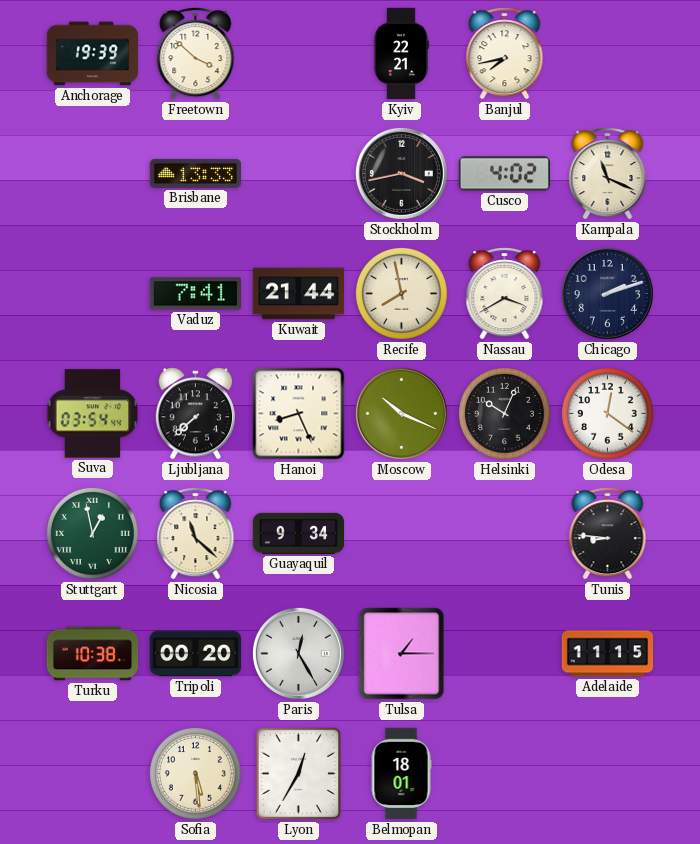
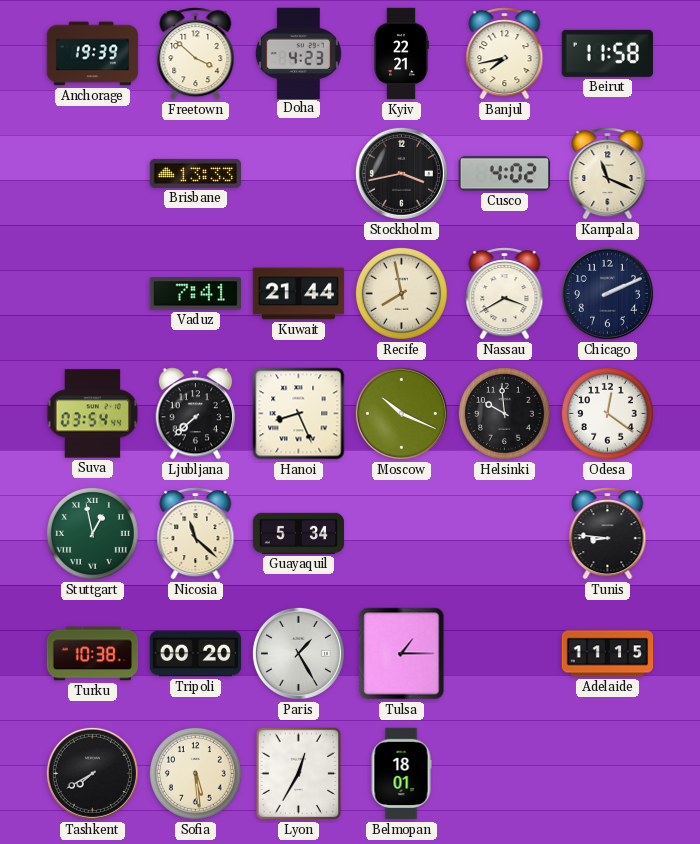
Doha: none -> 4:23
Beirut: none -> 11:58
Chicago: 2:12 -> 2:11
Helsinki: 10:04 -> 9:59
Guayaquil: 9:34 -> 5:34
Paris: 12:25 -> 1:25
Tashkent: none -> 7:40
